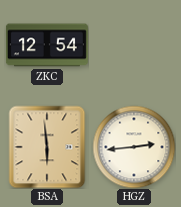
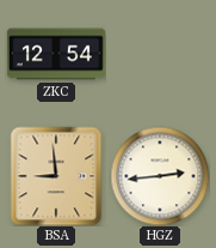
BSA: 5:59 -> 8:59
